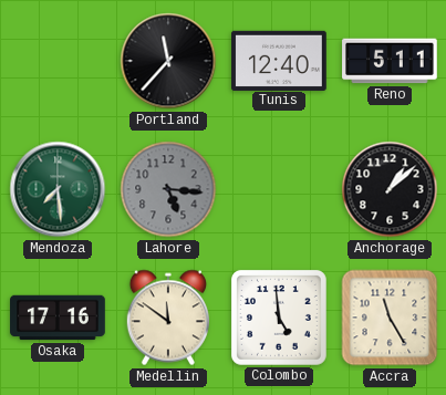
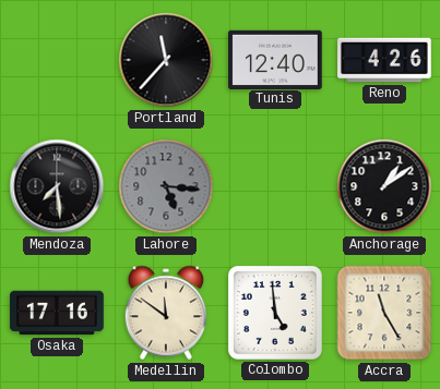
Reno: 5:11 -> 4:26
Mendoza dial: green -> black
Anchorage: 1:08 -> 1:09
